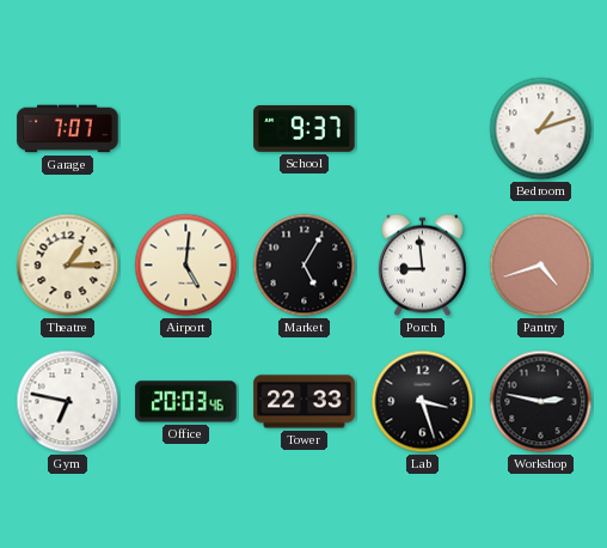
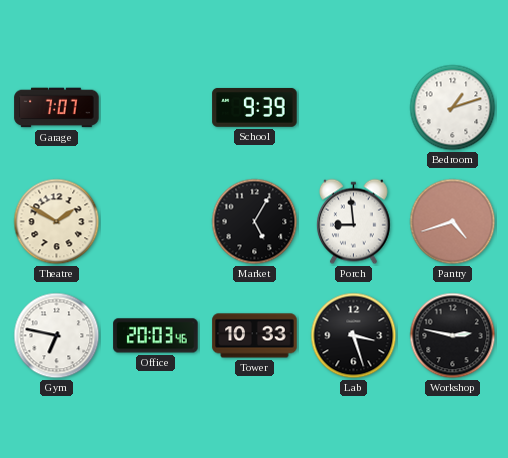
School: 9:37 -> 9:39
Theatre: 1:15 -> 1:50
Airport: 5:01 -> none
Tower: 22:33 -> 10:33
